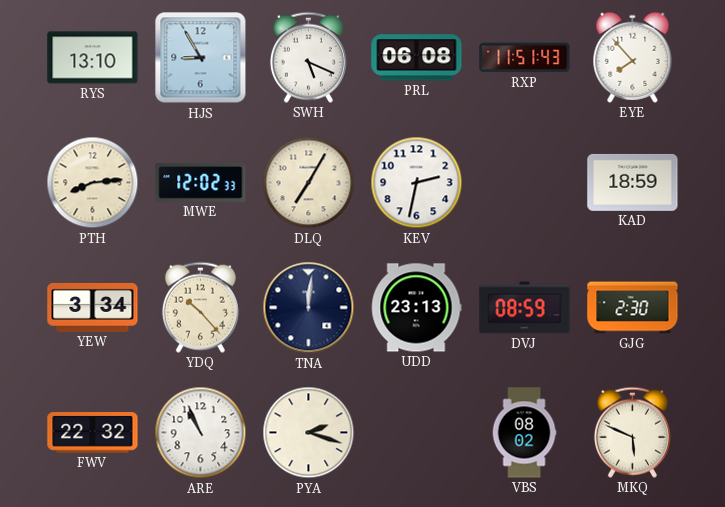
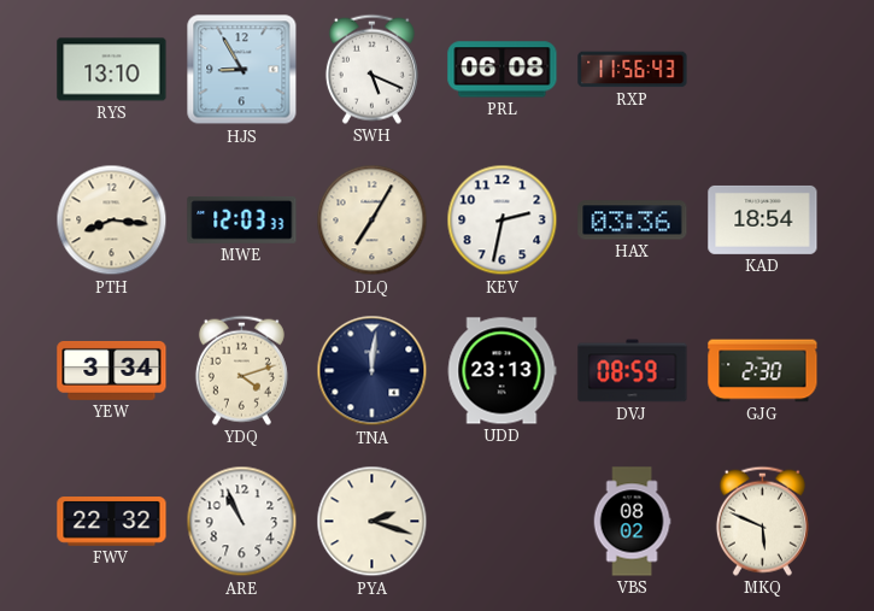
RXP: 11:51 -> 11:56
EYE: 7:53 -> none
PTH: 8:14 -> 8:16
MWE: 12:02 -> 12:03
HAX: none -> 03:36
KAD: 18:59 -> 18:54
YDQ: 10:23 -> 4:12
